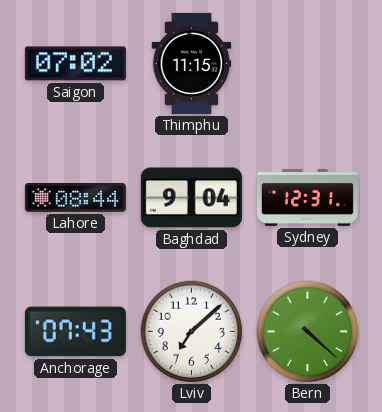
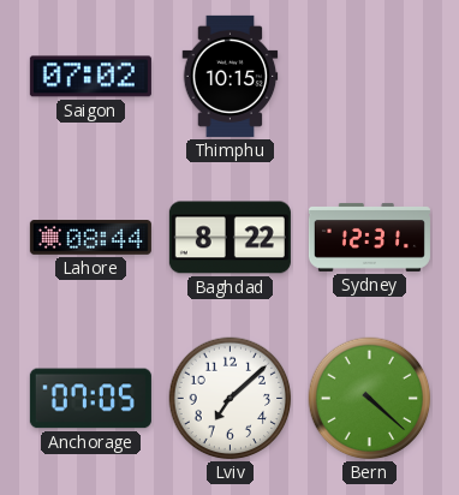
Thimphu: 11:15 -> 10:15
Baghdad: 9:04 -> 8:22
Anchorage: 07:43 -> 07:05
